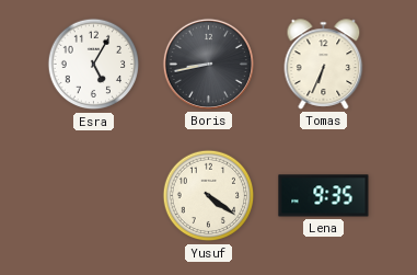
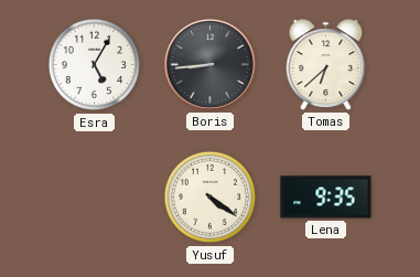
Boris: 8:43 -> 8:44
Tomas: 6:34 -> 6:38
